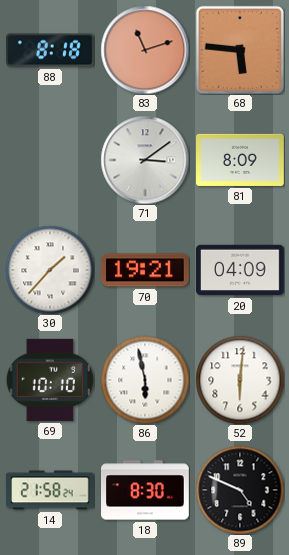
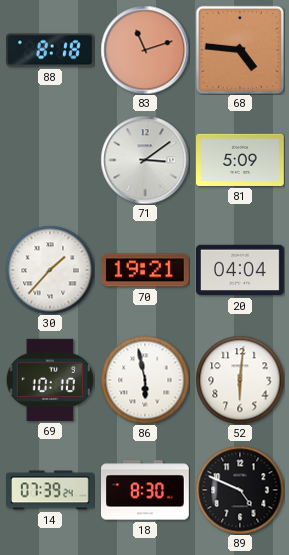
68: 5:46 -> 4:46
81: 8:09 -> 5:09
20: 04:09 -> 04:04
14: 21:58 -> 07:39
